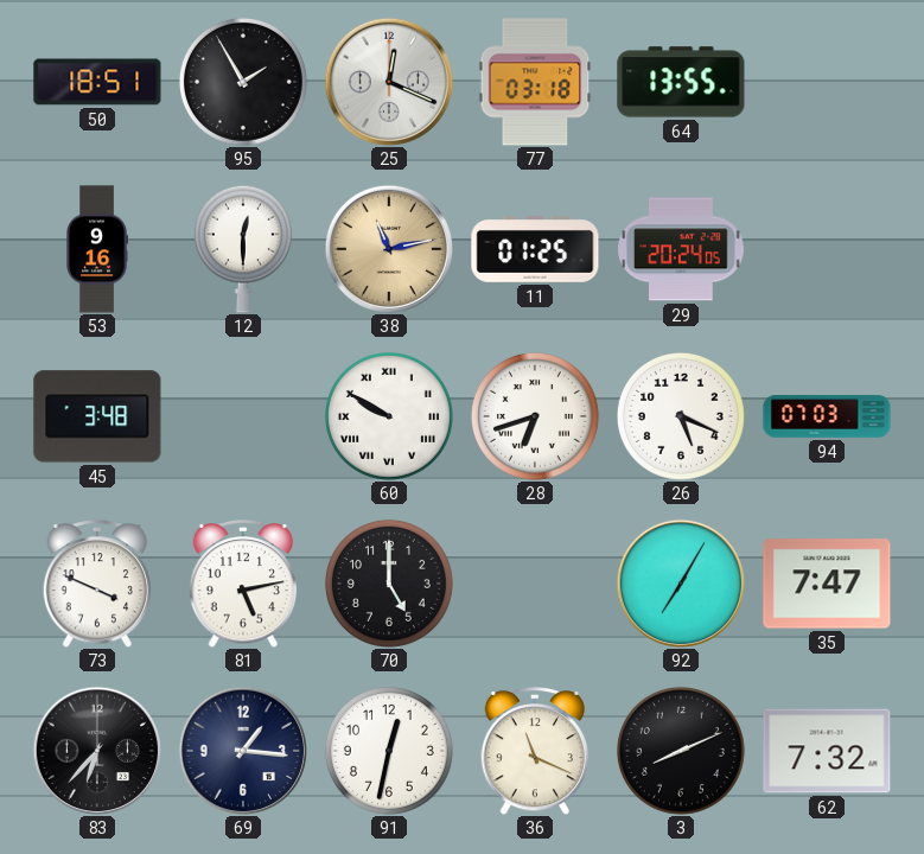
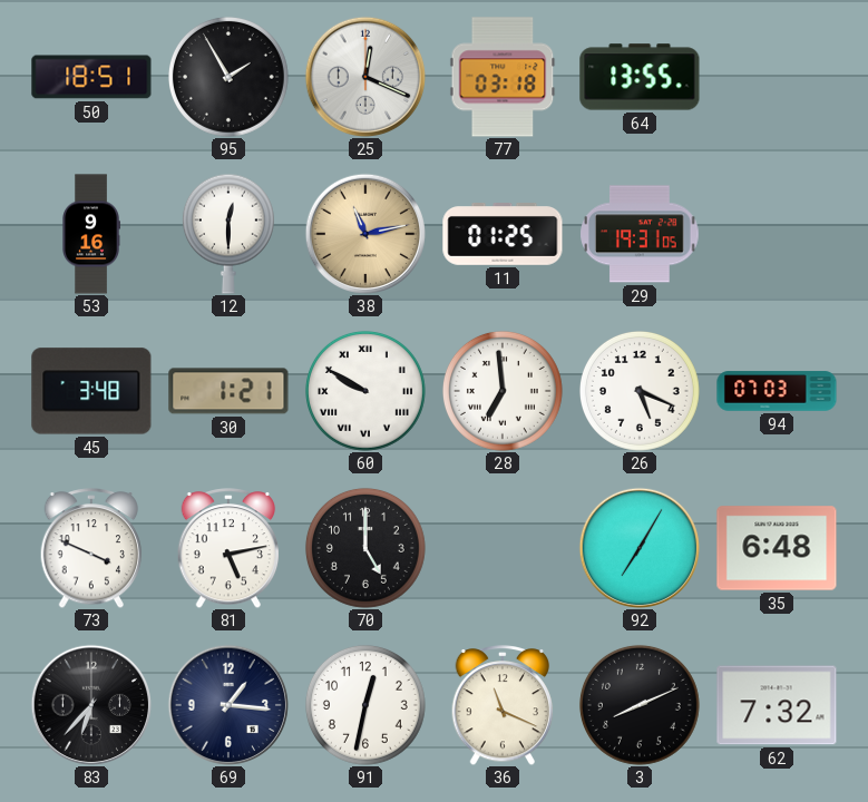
29: 20:24 -> 19:31
30: none -> 1:21
28: 6:42 -> 6:59
35: 7:47 -> 6:48
